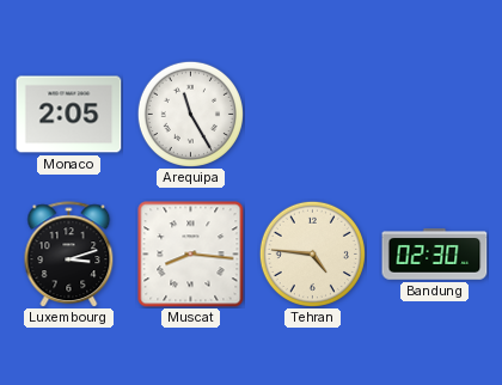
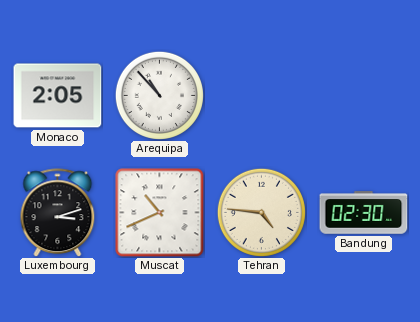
Arequipa: 11:25 -> 10:53
Muscat: 8:16 -> 10:41
